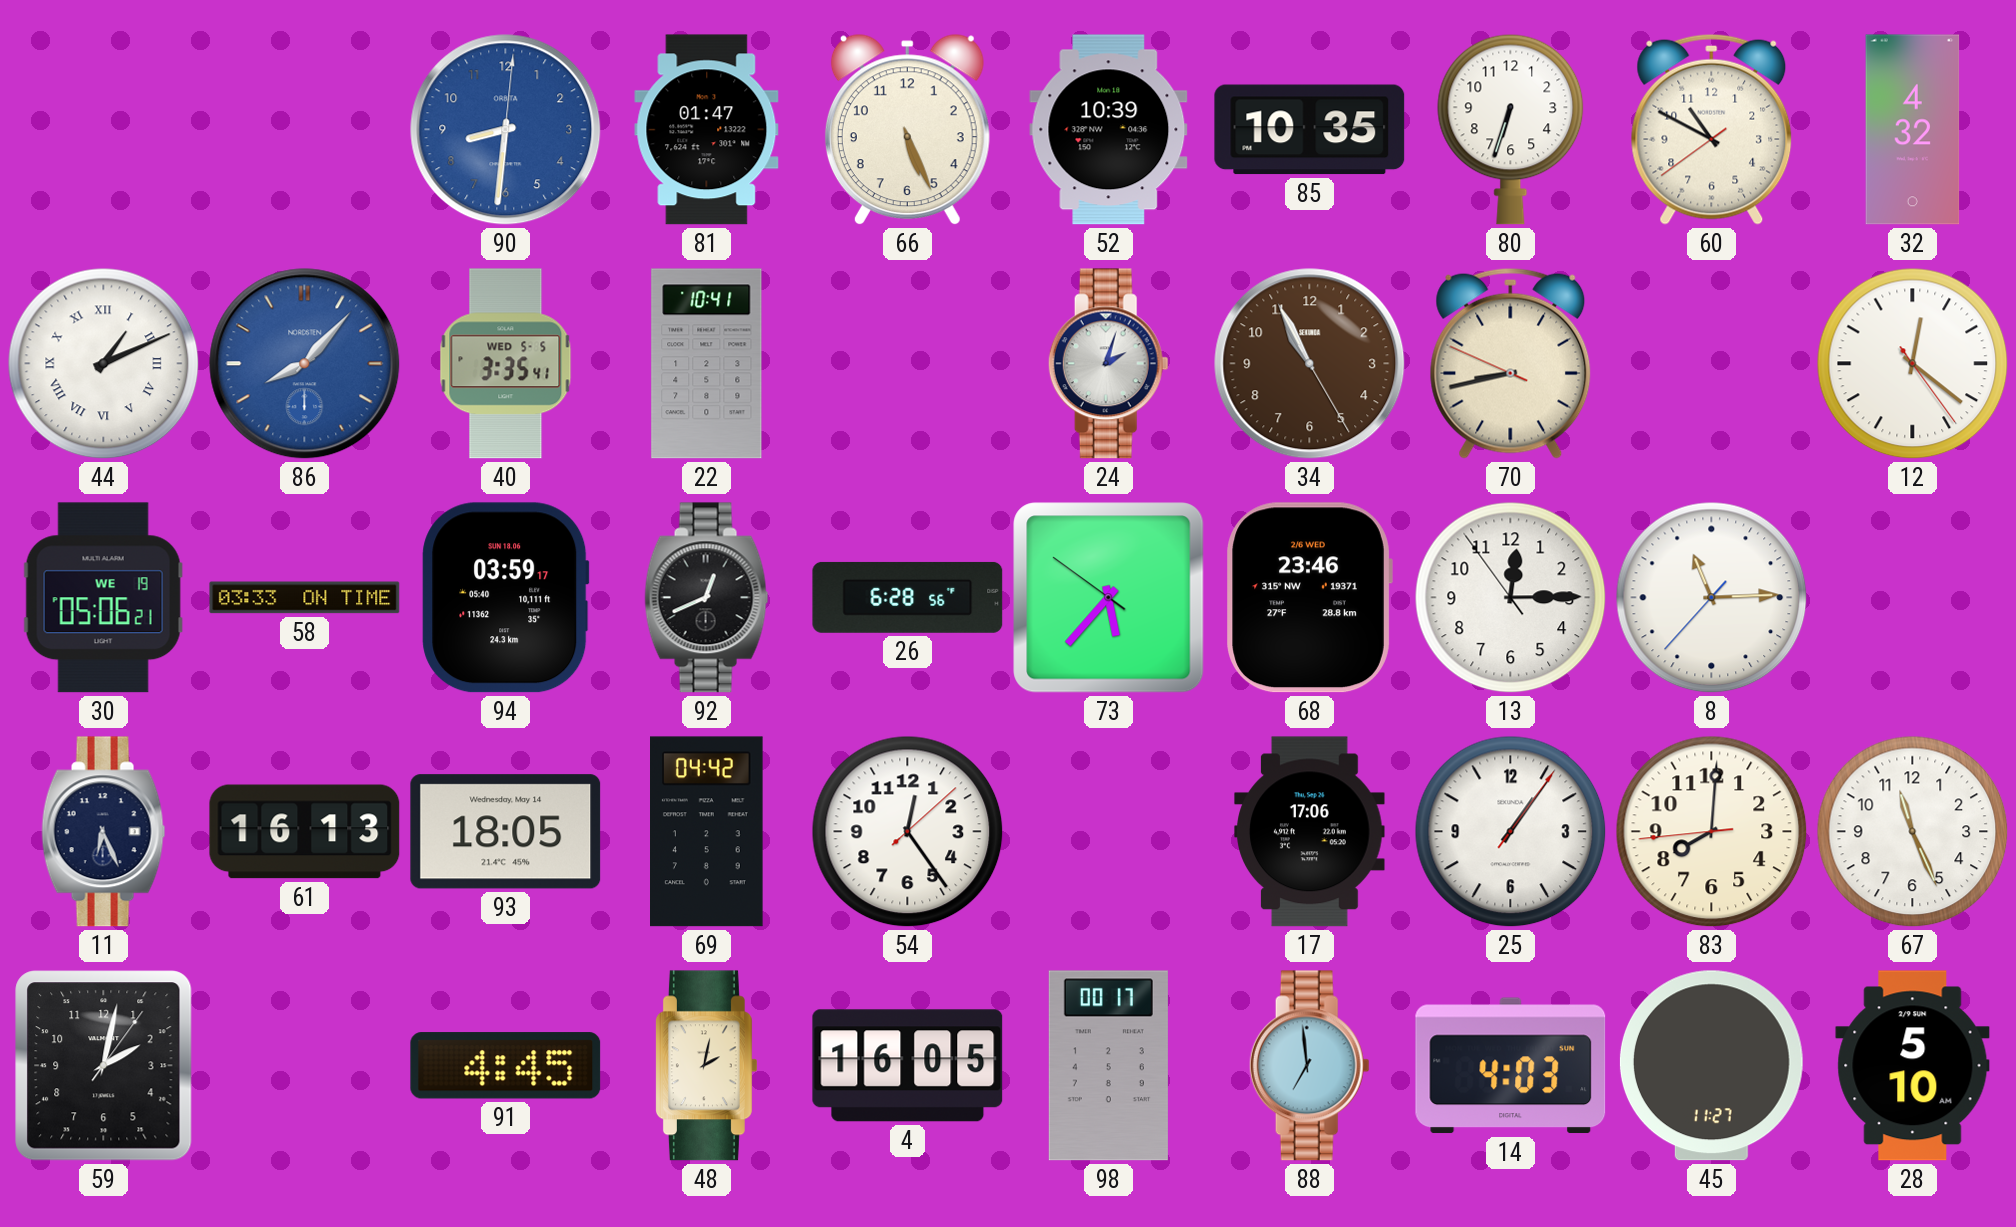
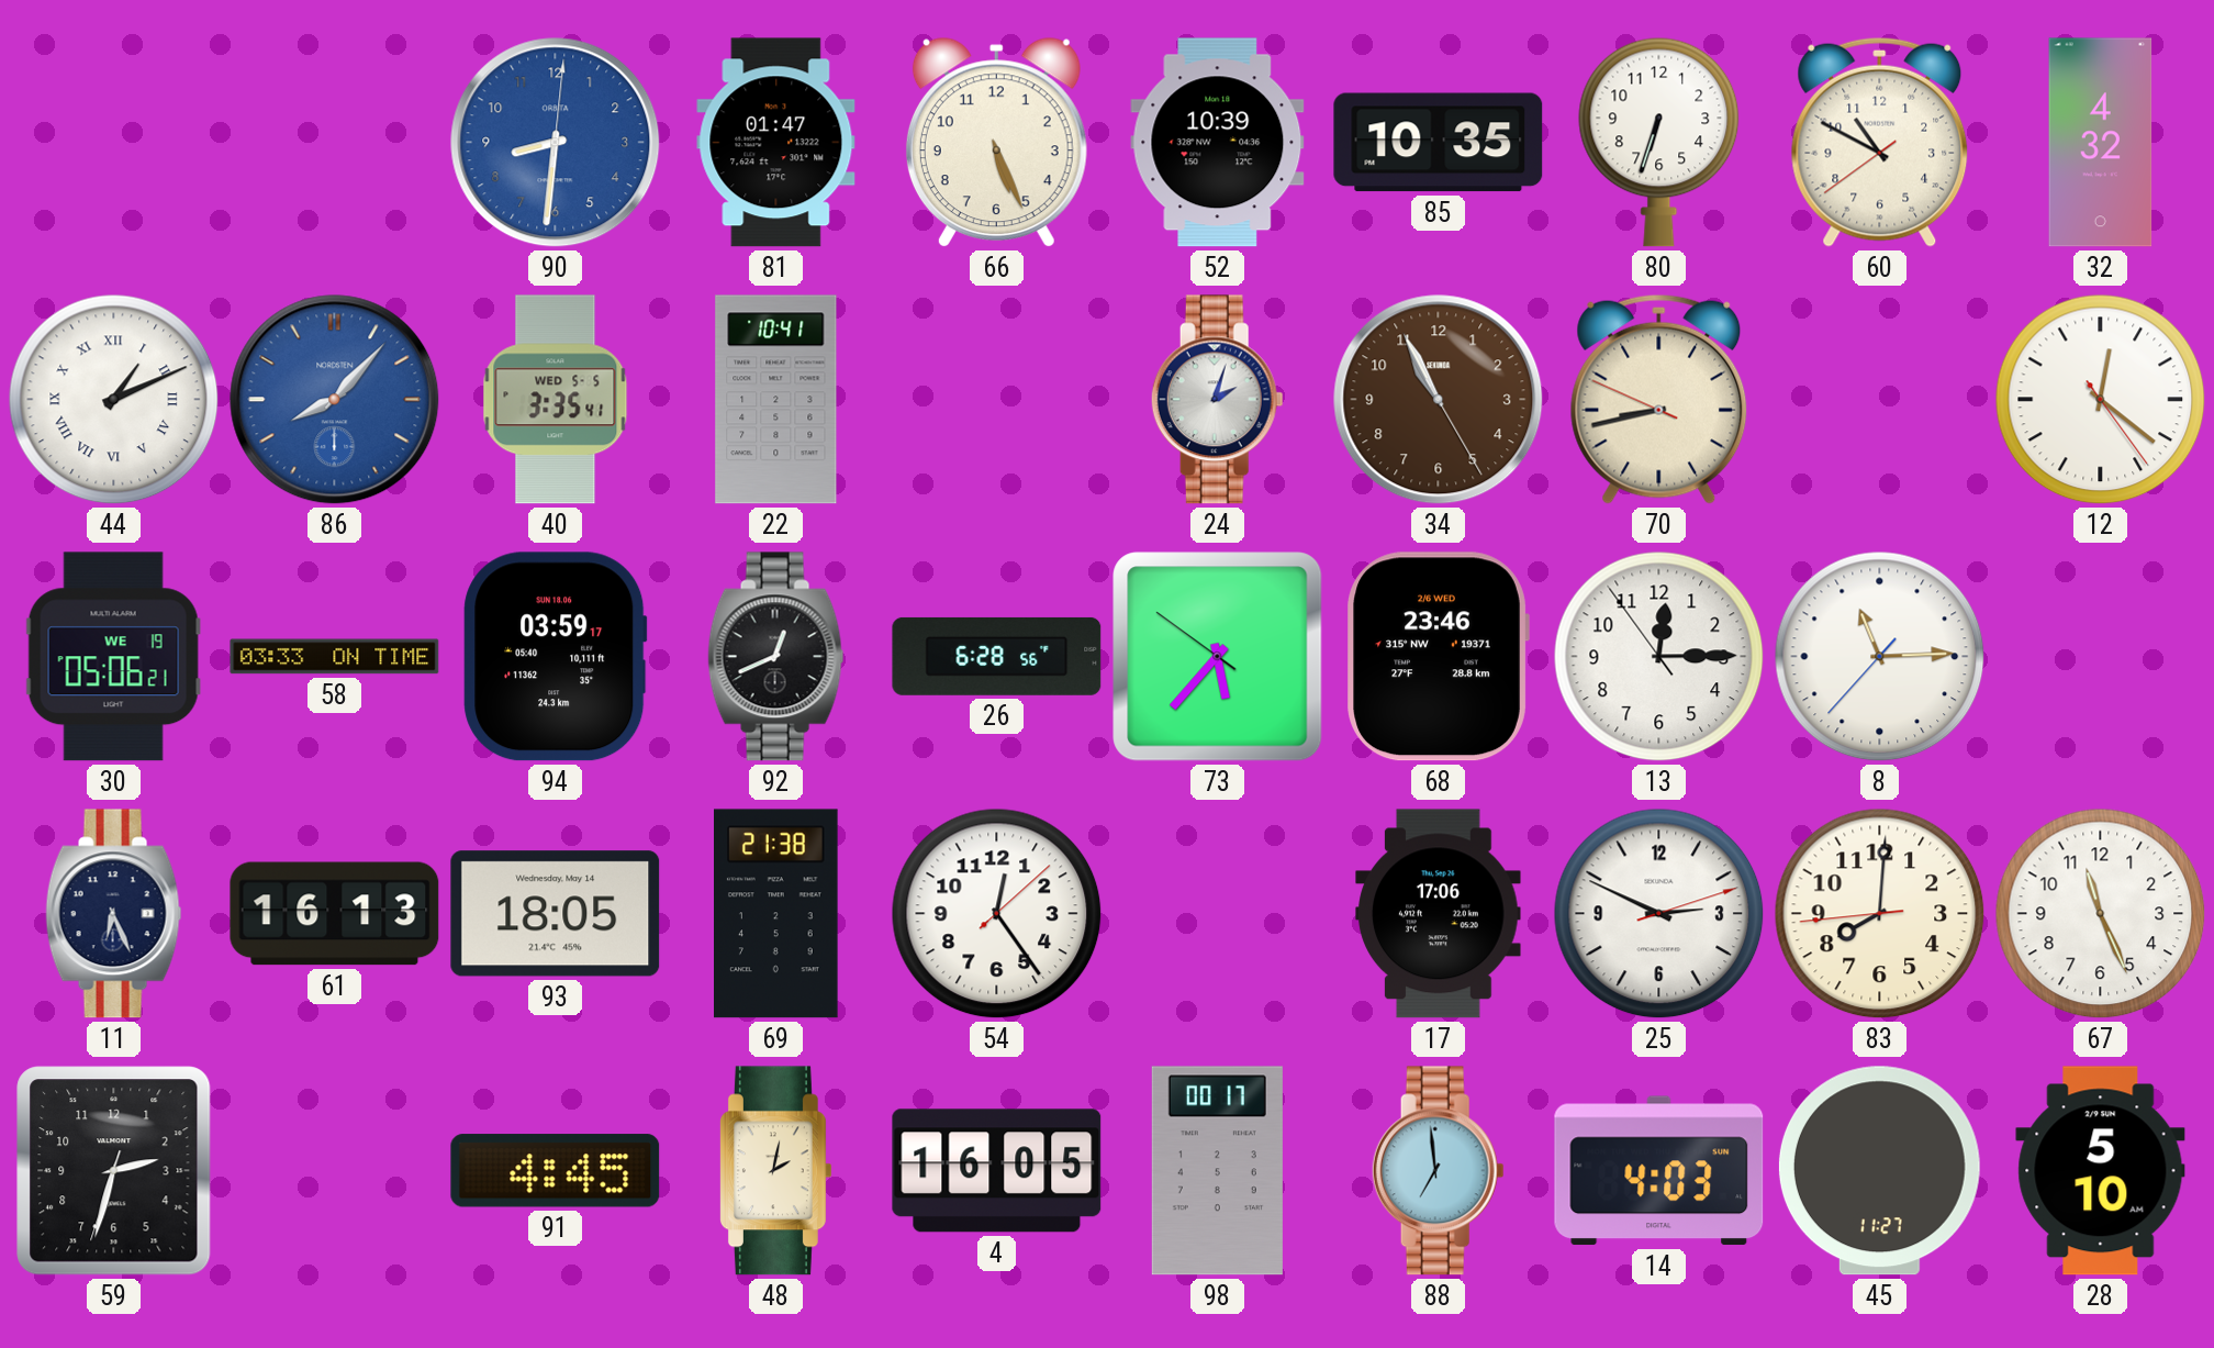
69: 04:42 -> 21:38
25: 1:06 -> 2:49
59: 2:02 -> 2:32
